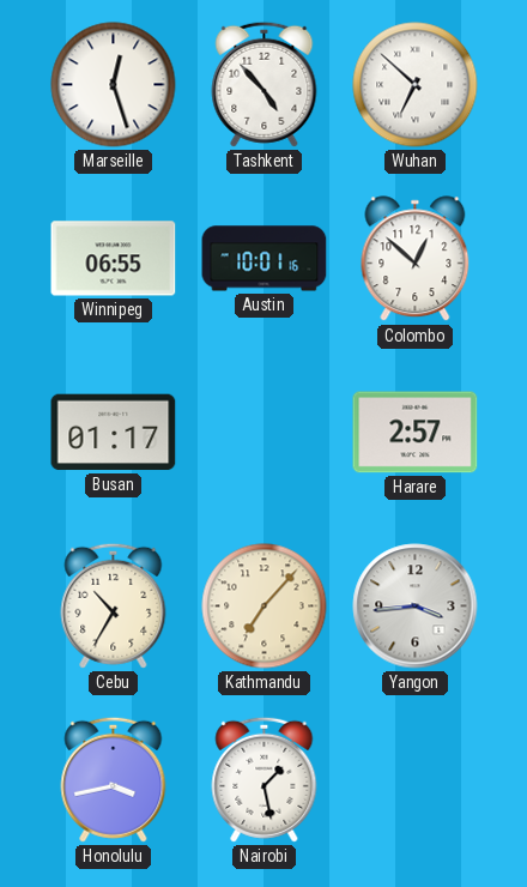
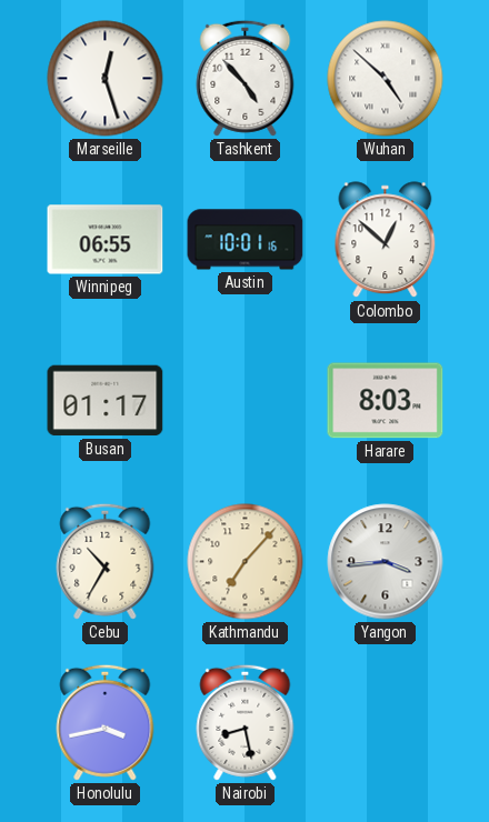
Wuhan: 6:52 -> 4:52
Harare: 2:57 -> 8:03
Nairobi: 1:28 -> 8:28
